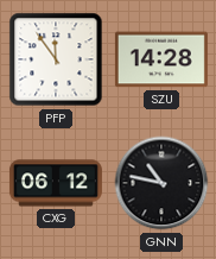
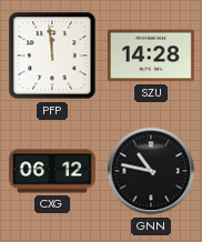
PFP: 11:54 -> 11:59
